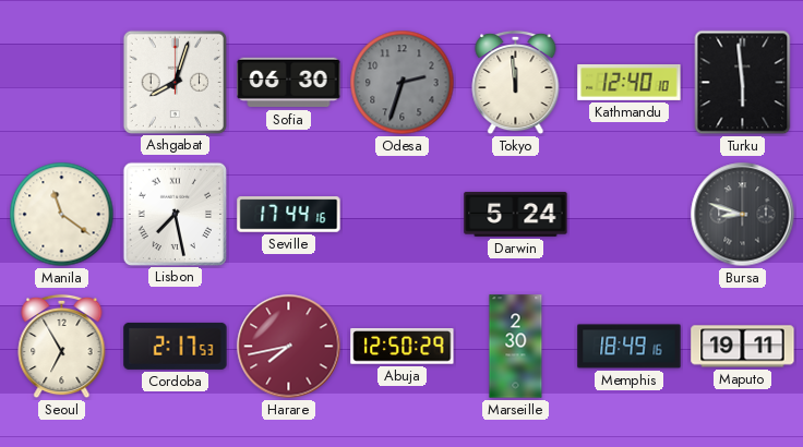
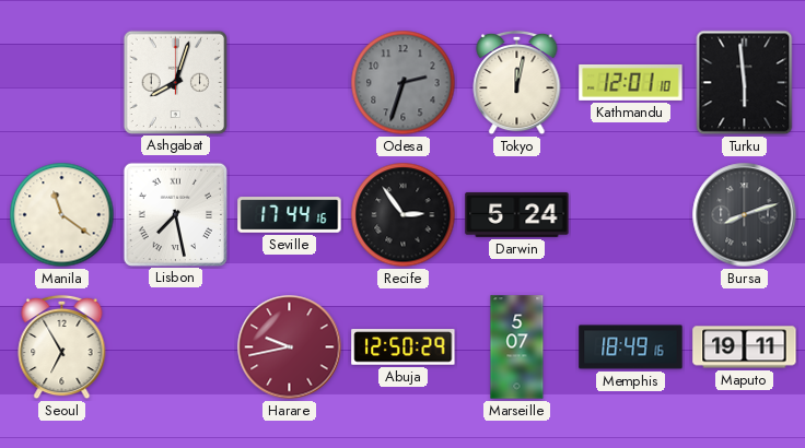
Sofia: 06:30 -> none
Tokyo: 11:59 -> 12:02
Kathmandu: 12:40 -> 12:01
Recife: none -> 2:54
Bursa: 8:48 -> 8:12
Cordoba: 2:17 -> none
Harare: 7:43 -> 9:43
Marseille: 2:30 -> 5:07
